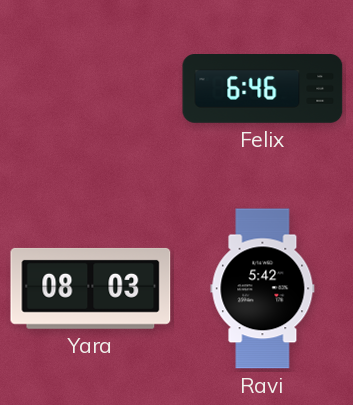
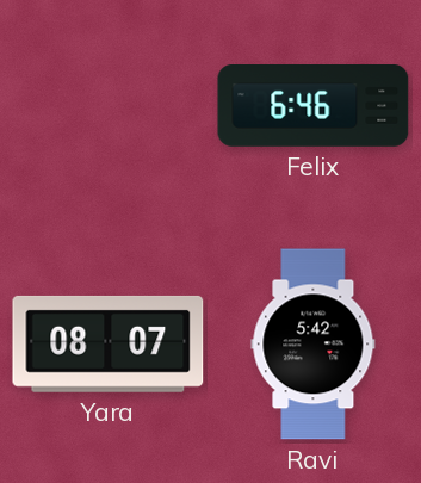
Yara: 08:03 -> 08:07
